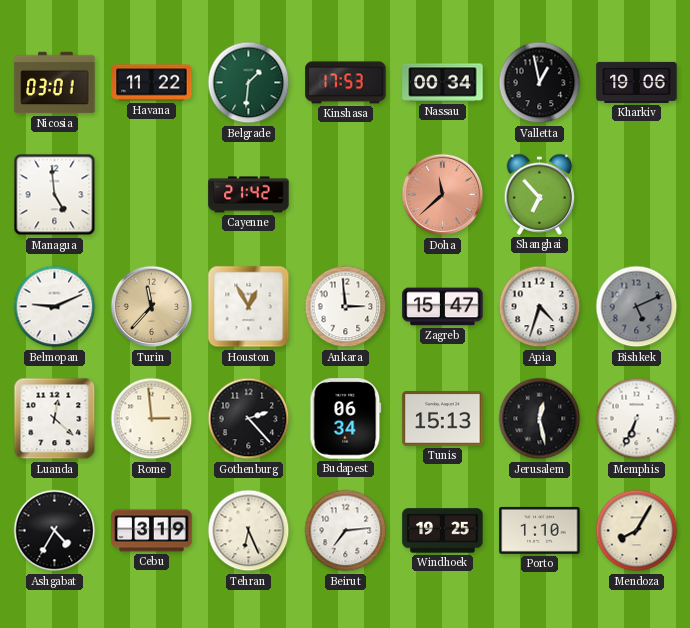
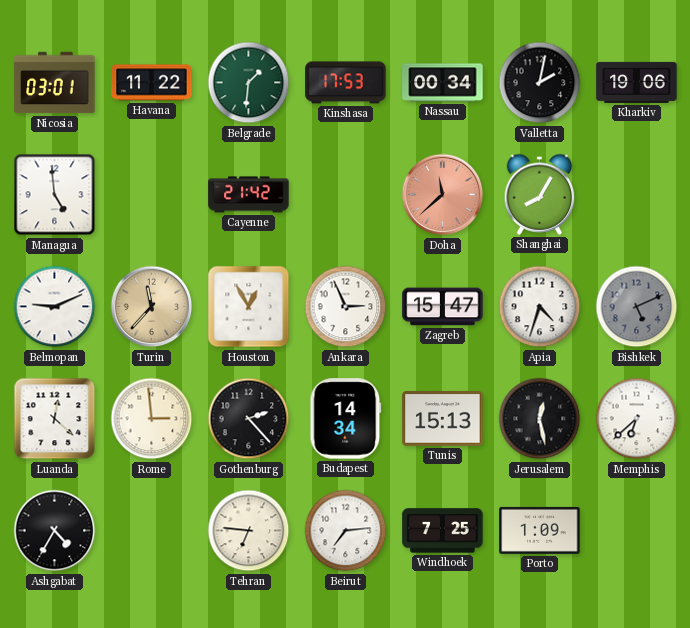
Valletta: 12:58 -> 2:02
Shanghai: 6:53 -> 8:05
Ankara: 2:59 -> 2:56
Budapest: 06:34 -> 14:34
Memphis: 6:34 -> 6:38
Cebu: 3:19 -> none
Tehran: 6:26 -> 6:46
Windhoek: 19:25 -> 7:25
Porto: 1:10 -> 1:09
Mendoza: 8:05 -> none
